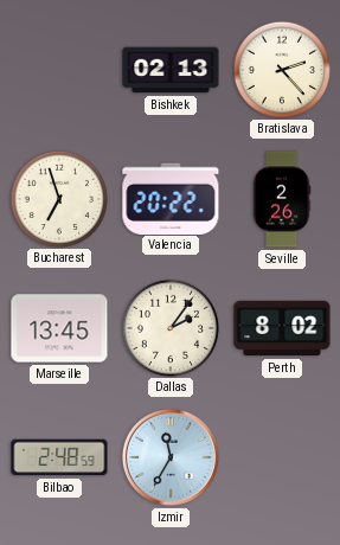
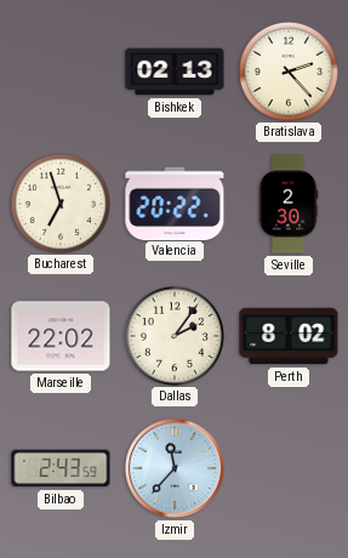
Seville: 2:26 -> 2:30
Marseille: 13:45 -> 22:02
Bilbao: 2:48 -> 2:43
Izmir: 11:35 -> 11:37
